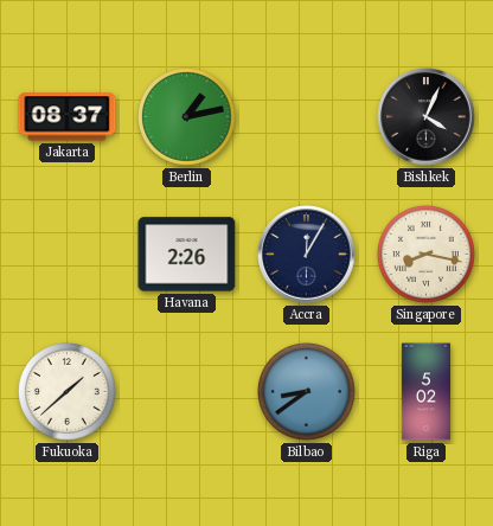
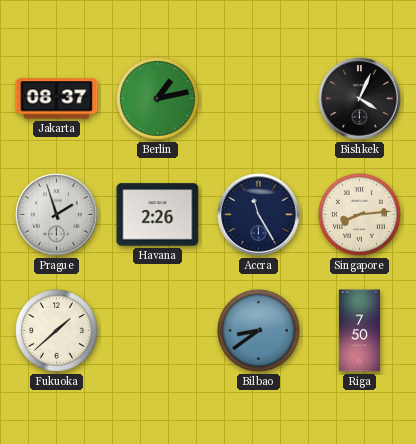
Prague: none -> 1:57
Accra: 12:05 -> 11:25
Singapore: 8:17 -> 8:14
Riga: 5:02 -> 7:50
